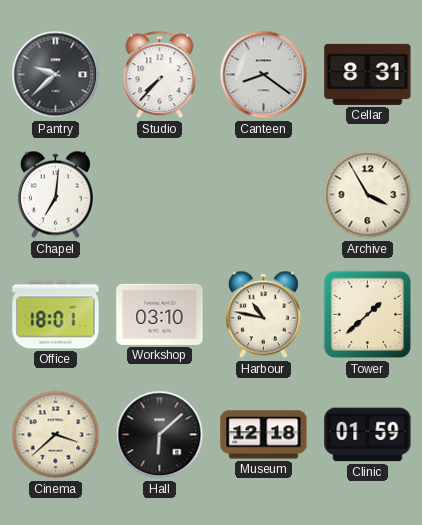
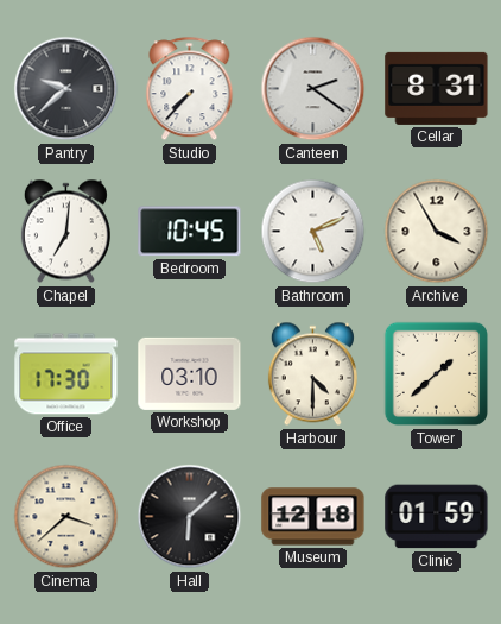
Canteen: 8:21 -> 2:21
Bedroom: none -> 10:45
Bathroom: none -> 5:11
Office: 18:01 -> 17:30
Harbour: 10:47 -> 4:30
